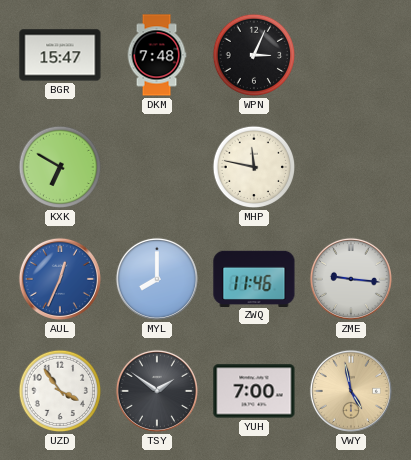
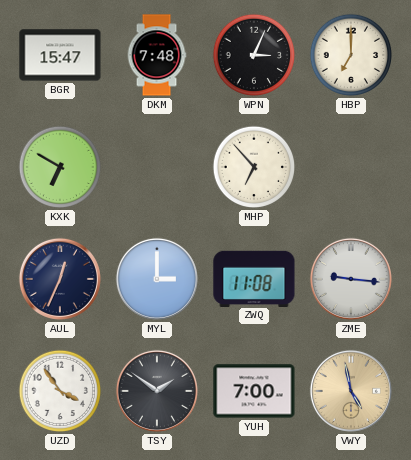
HBP: none -> 7:00
MHP: 11:47 -> 6:53
AUL dial: blue -> navy
MYL: 8:00 -> 3:00
ZWQ: 11:46 -> 11:08
